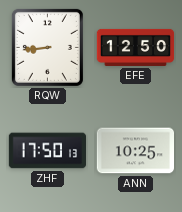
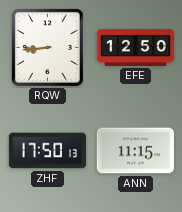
ANN: 10:25 -> 11:15
